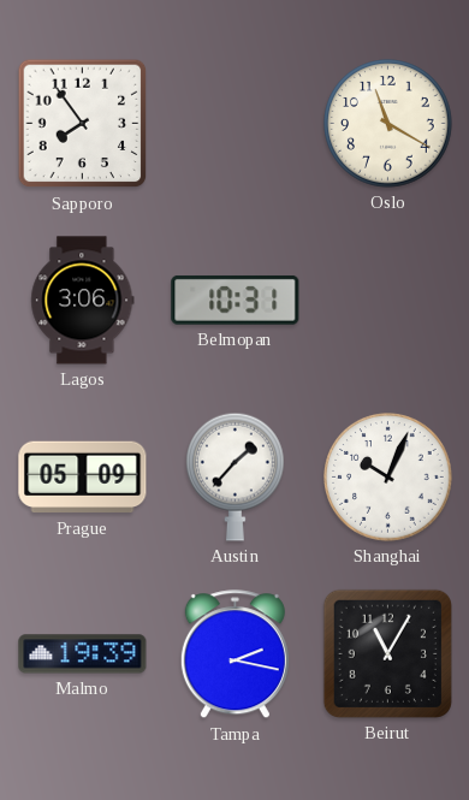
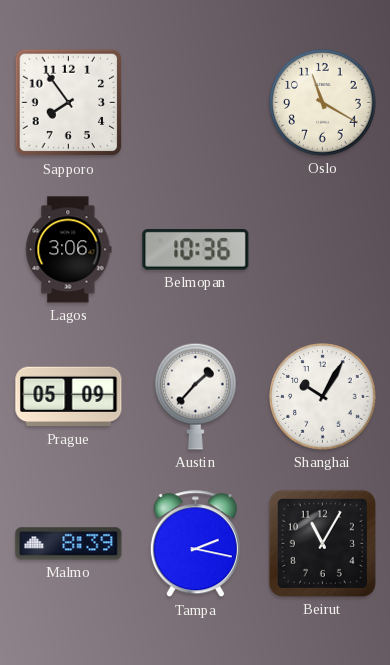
Belmopan: 10:31 -> 10:36
Shanghai: 10:04 -> 10:05
Malmo: 19:39 -> 8:39
